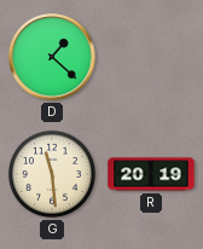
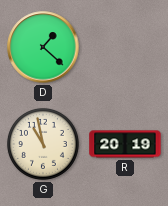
G: 11:29 -> 10:58
